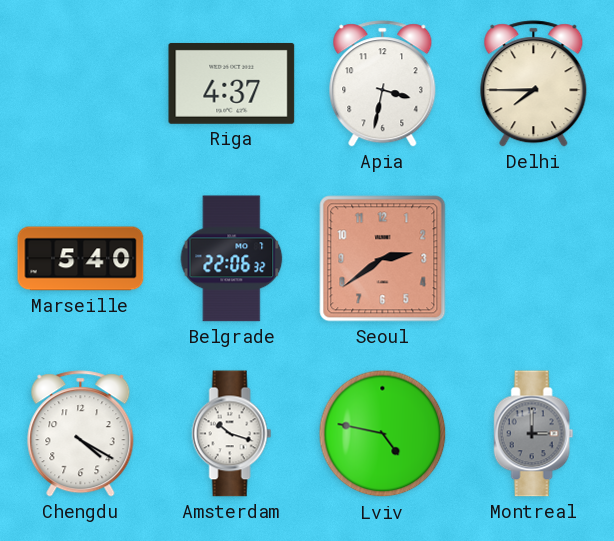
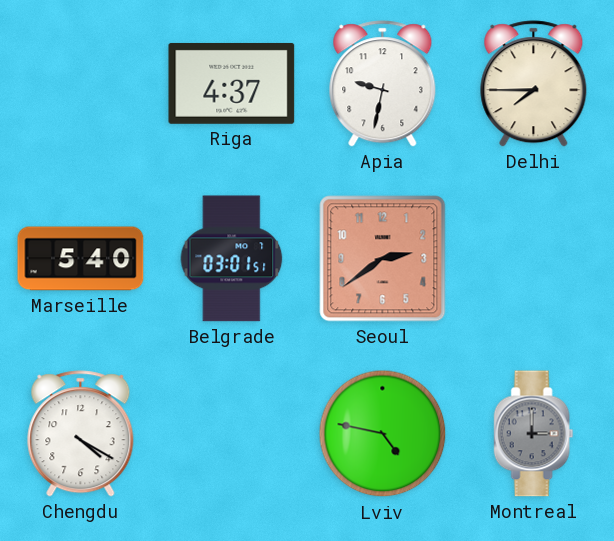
Apia: 3:32 -> 9:32
Belgrade: 22:06 -> 03:01
Amsterdam: 10:18 -> none
